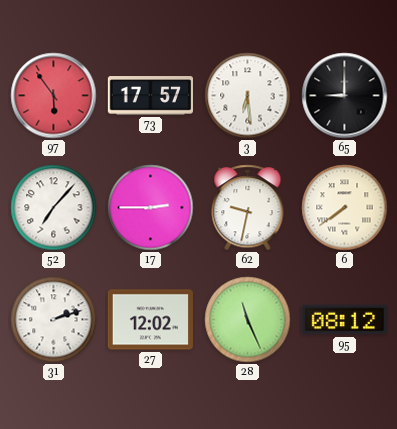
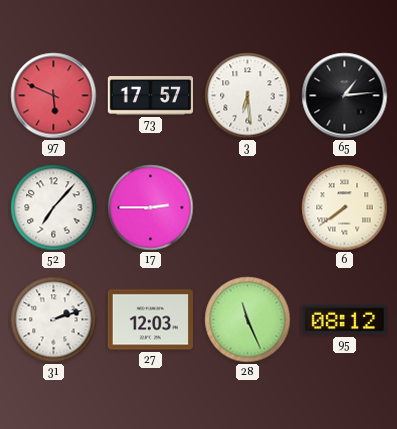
97: 5:54 -> 5:49
65: 9:00 -> 1:14
62: 9:32 -> none
27: 12:02 -> 12:03
